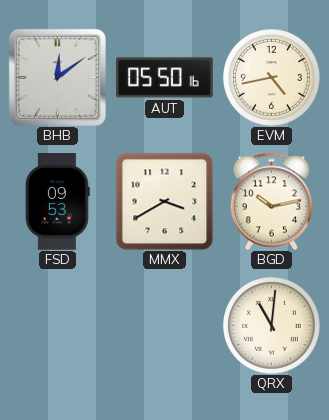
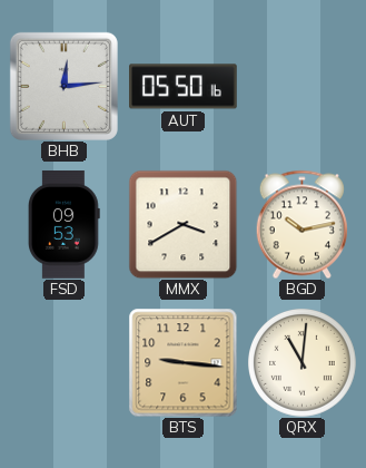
BHB: 12:09 -> 12:14
EVM: 4:43 -> none
BTS: none -> 9:16
